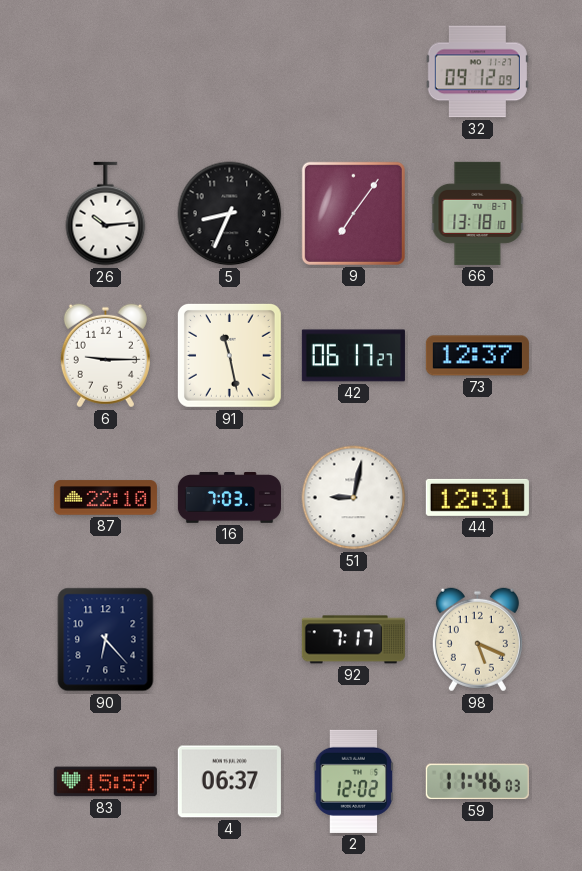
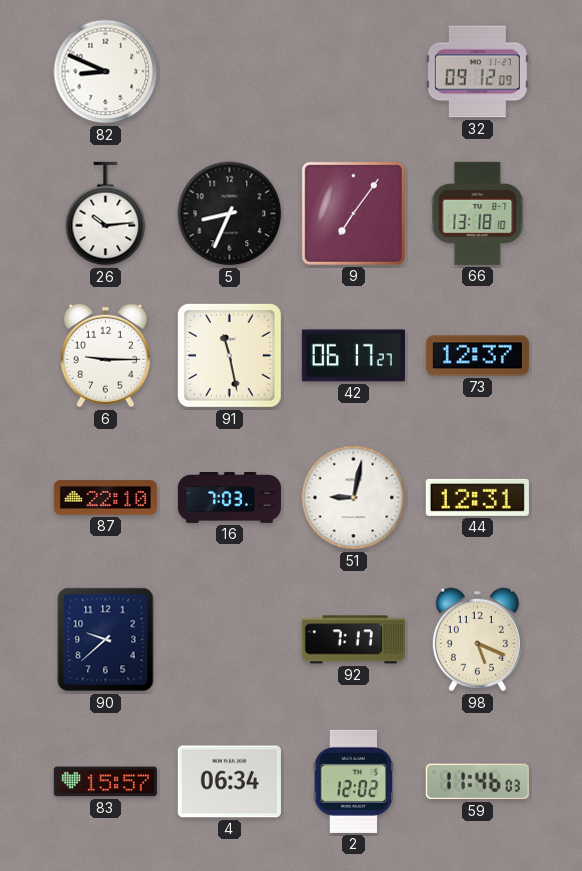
82: none -> 8:49
90: 6:23 -> 9:38
4: 06:37 -> 06:34
